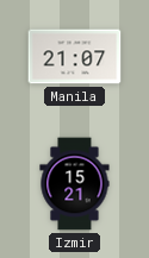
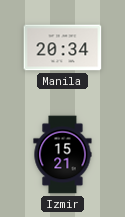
Manila: 21:07 -> 20:34
